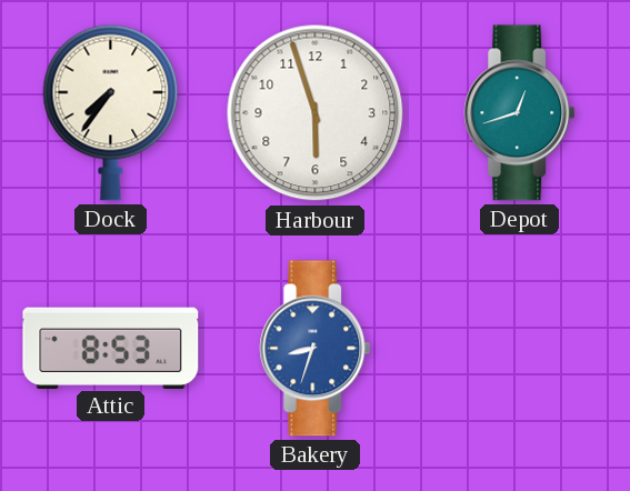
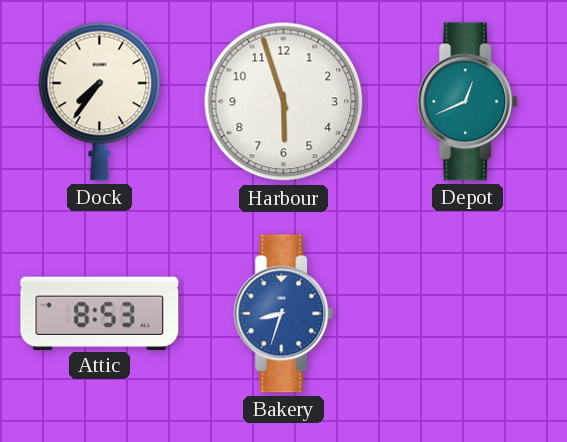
Depot: 12:42 -> 12:41
